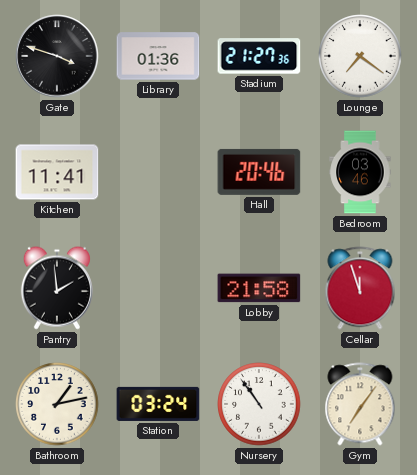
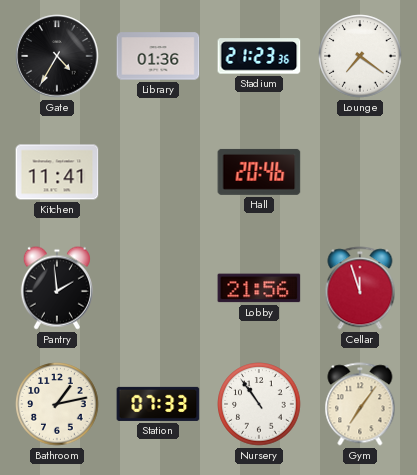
Gate: 3:48 -> 4:35
Stadium: 21:27 -> 21:23
Bedroom: 03:46 -> none
Lobby: 21:58 -> 21:56
Station: 03:24 -> 07:33
